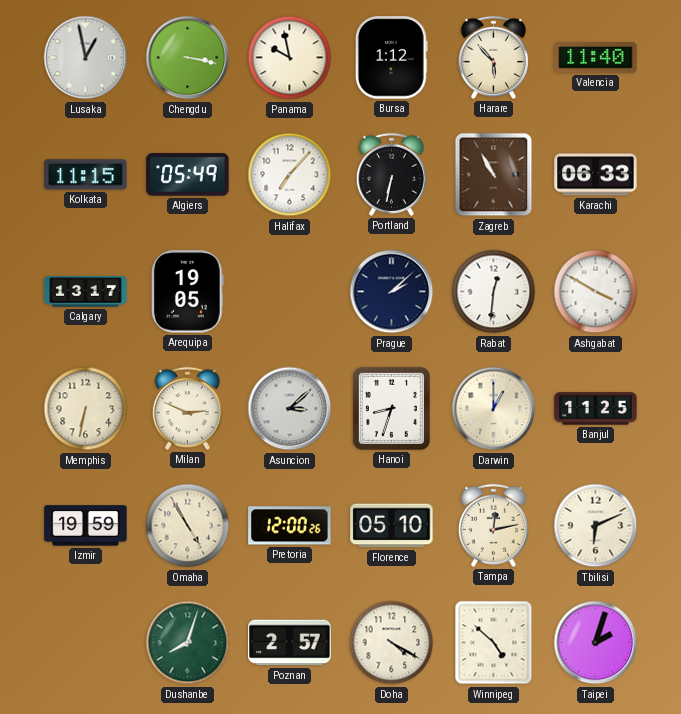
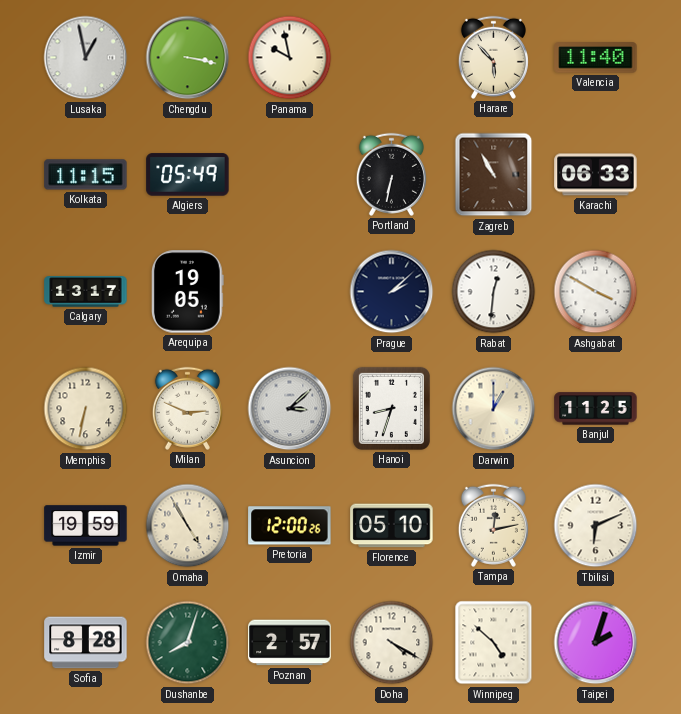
Bursa: 1:12 -> none
Halifax: 7:07 -> none
Sofia: none -> 8:28
